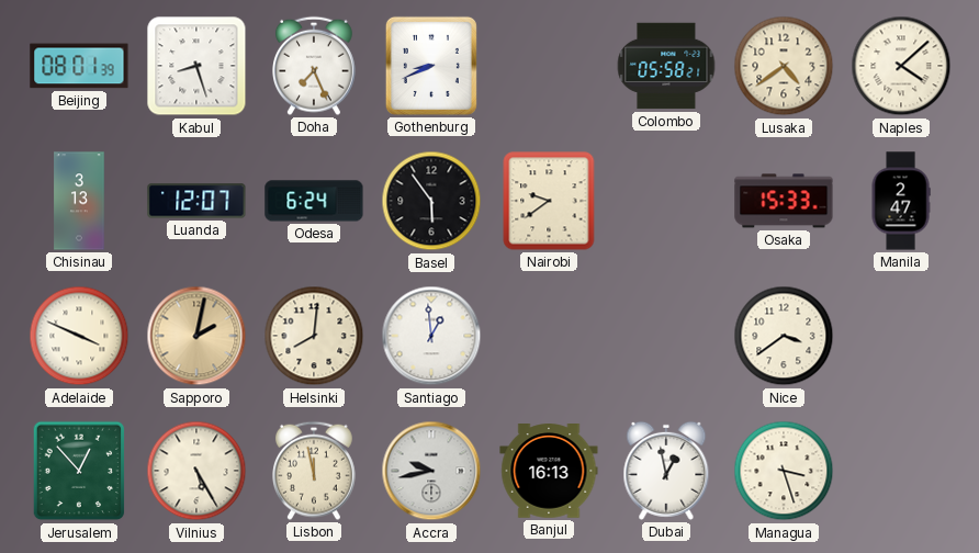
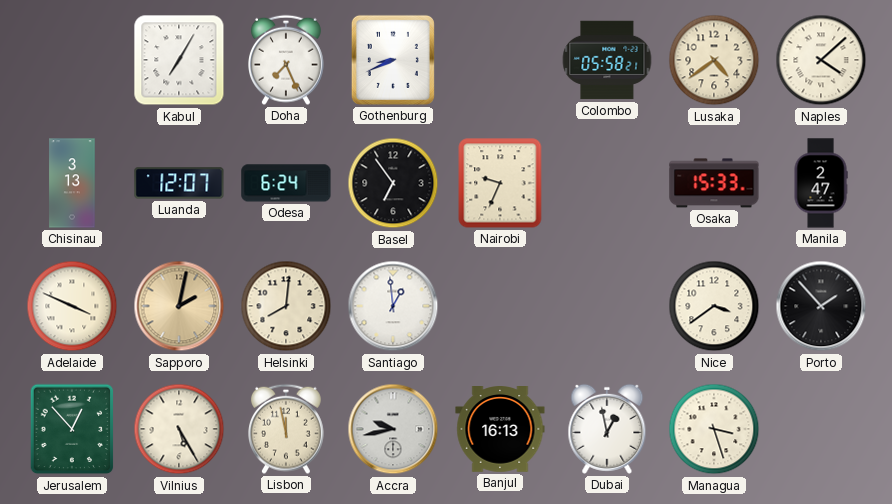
Beijing: 08:01 -> none
Kabul: 8:27 -> 7:05
Basel: 5:54 -> 6:54
Nairobi: 9:39 -> 9:34
Porto: none -> 1:53
